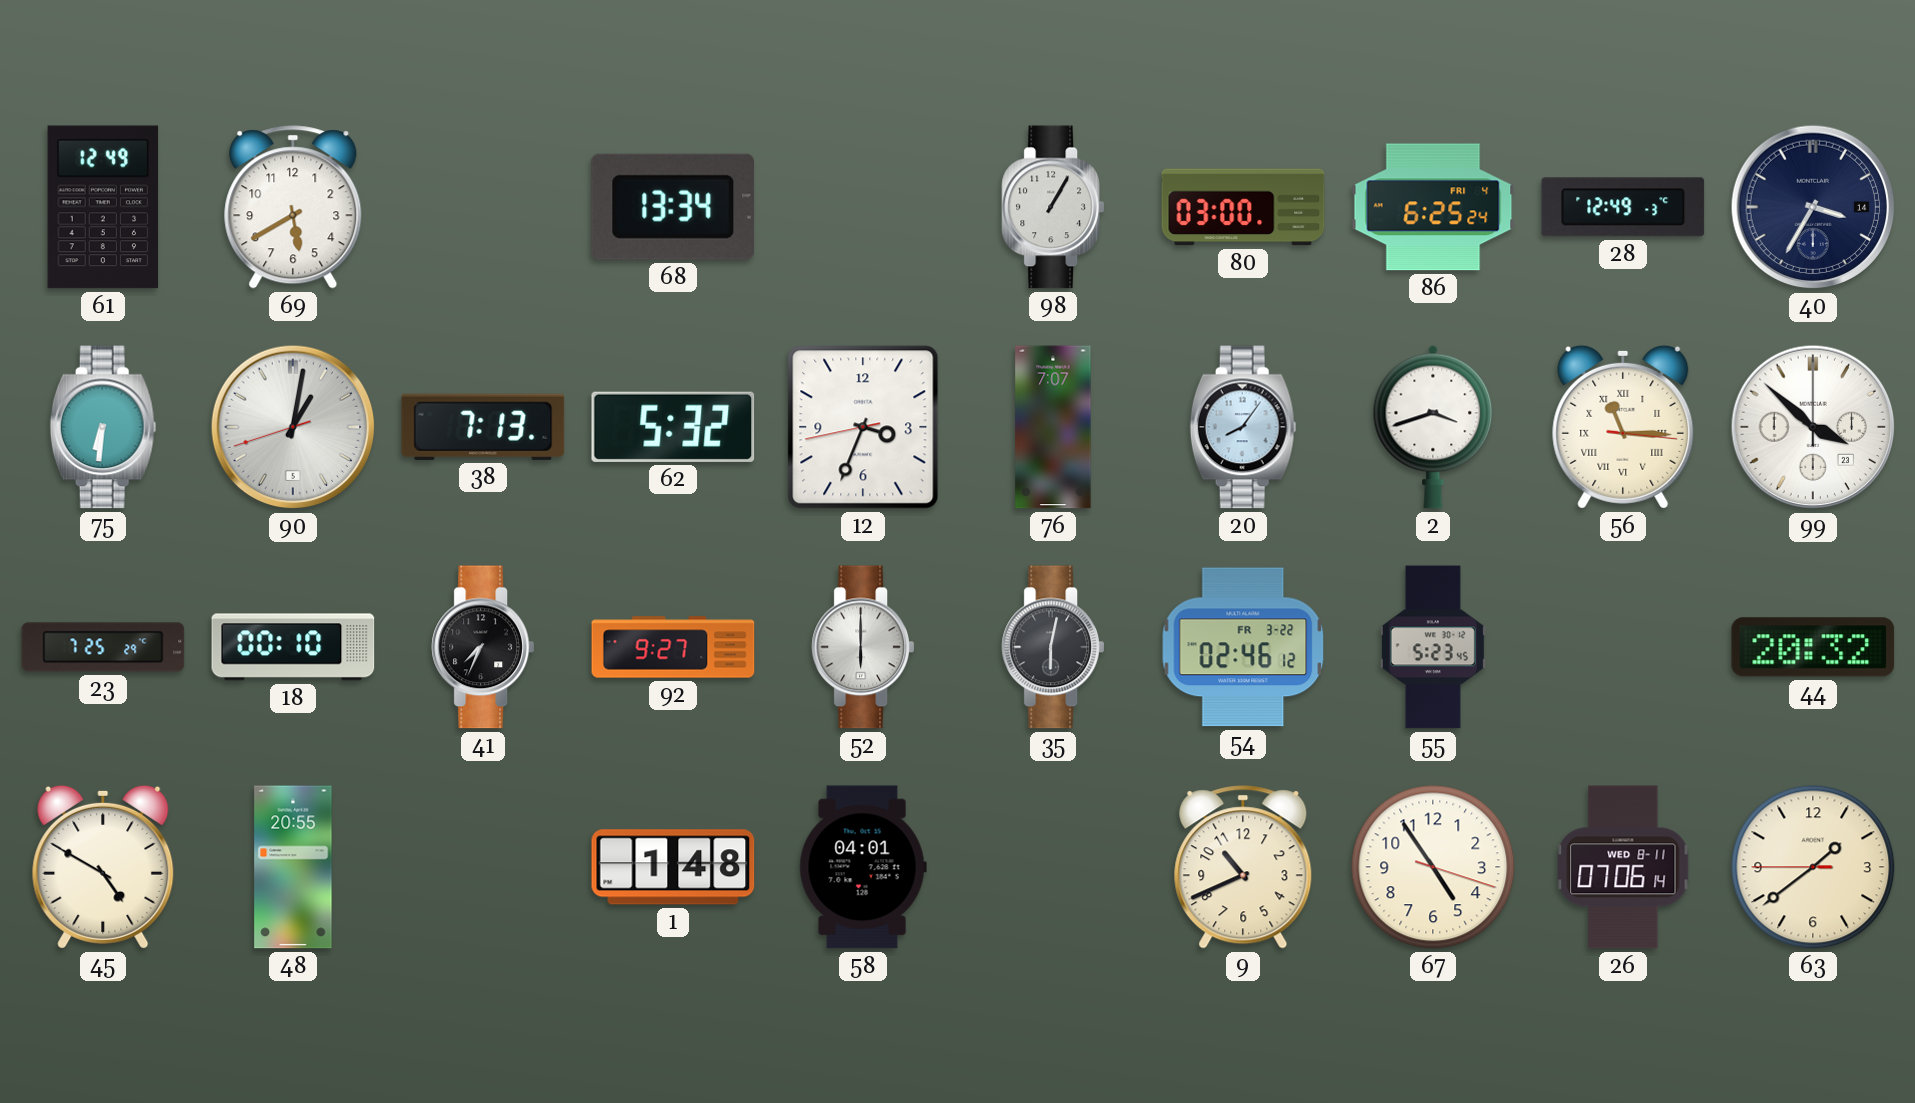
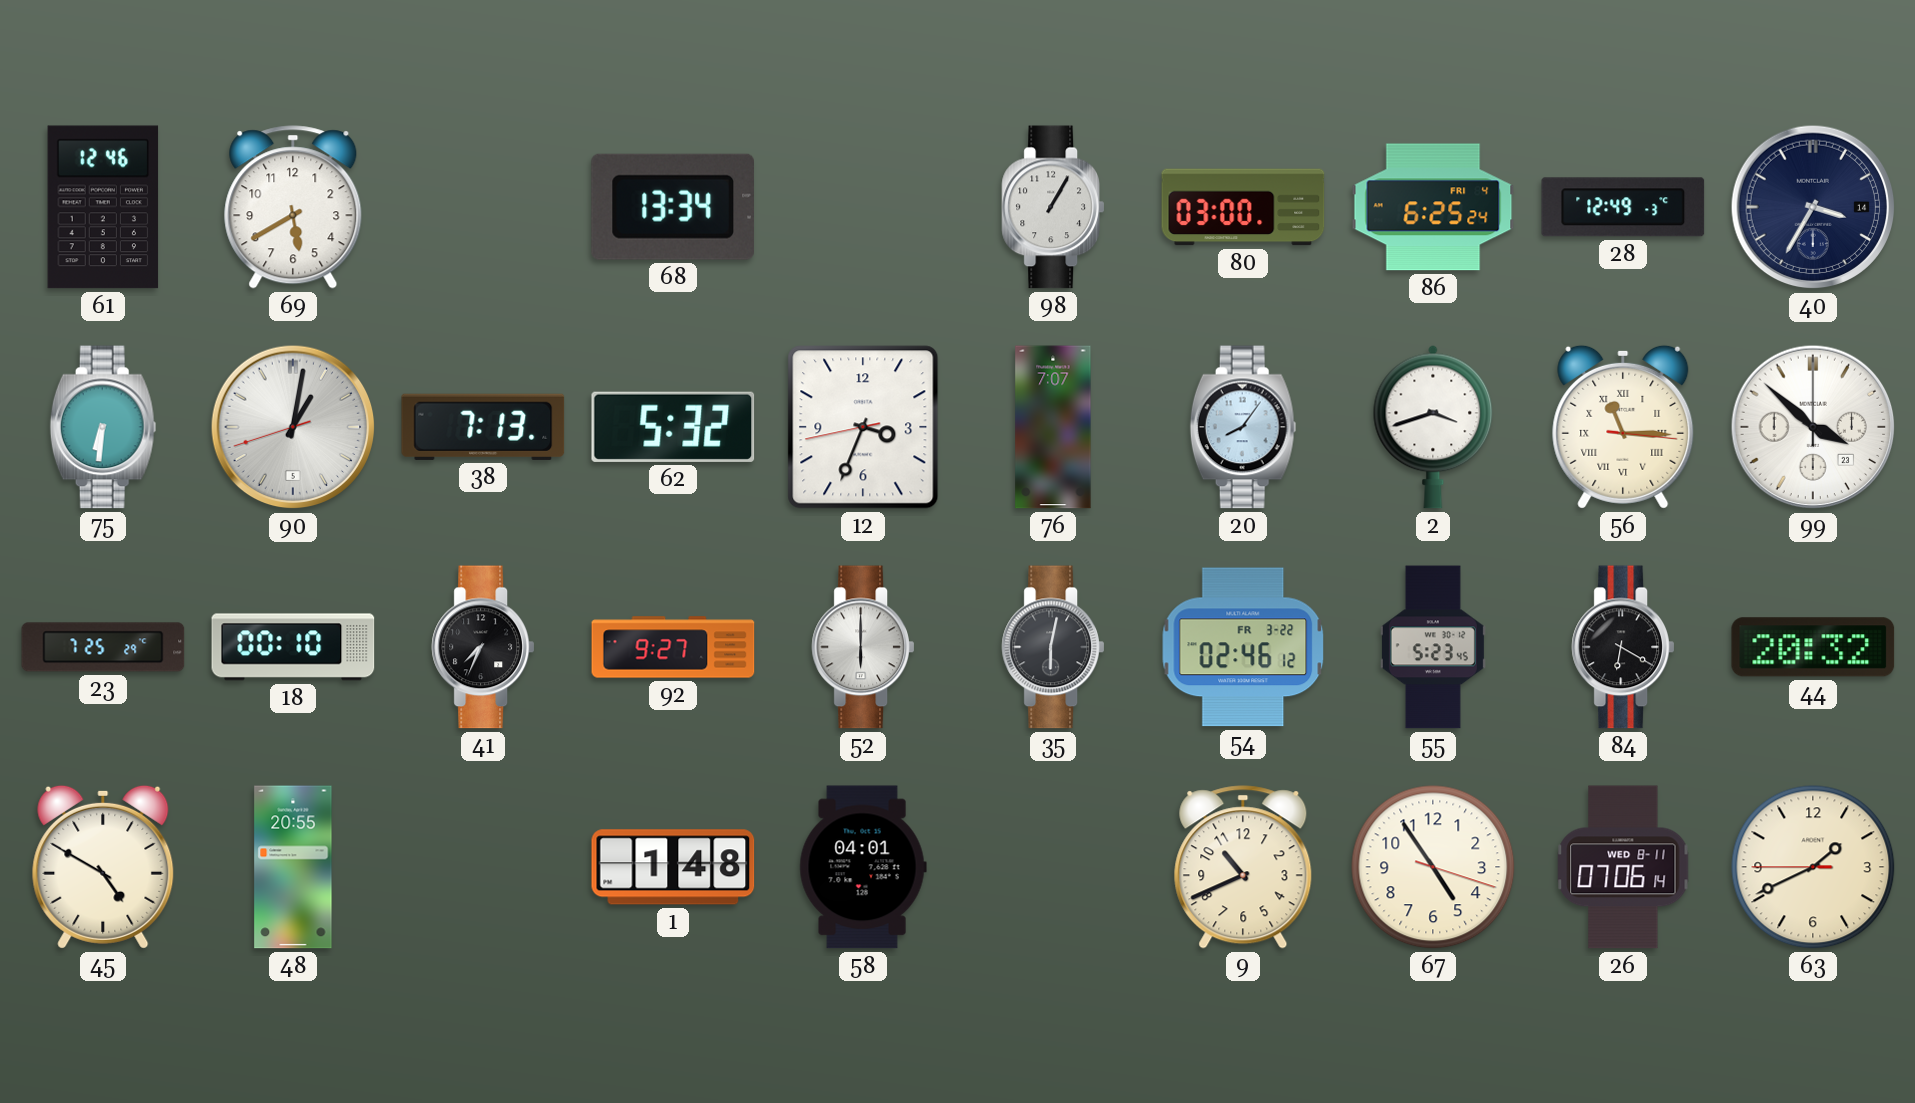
61: 12:49 -> 12:46
84: none -> 6:20
63: 1:38 -> 1:40
